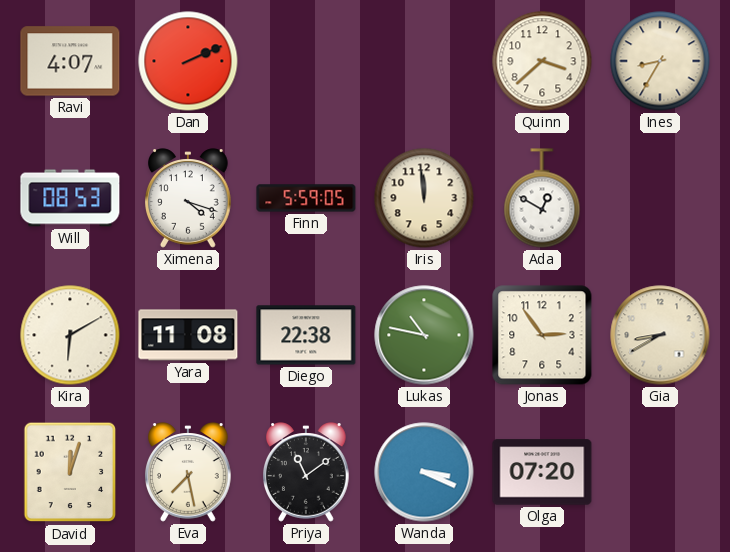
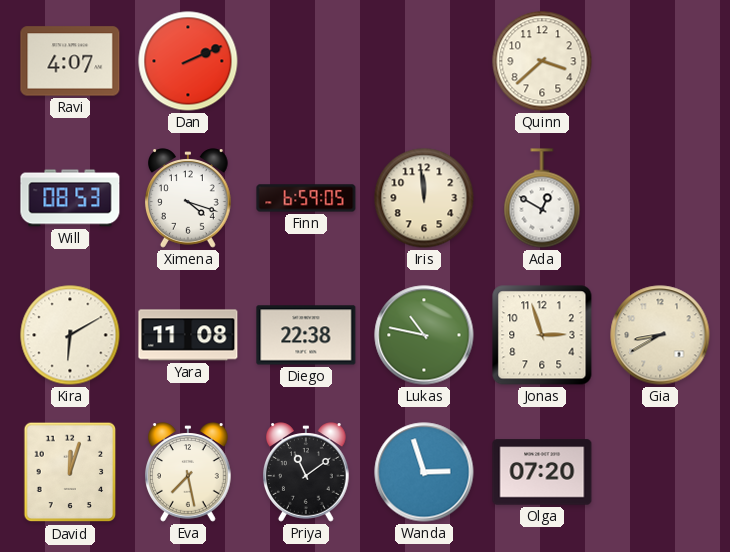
Ines: 8:35 -> none
Finn: 5:59 -> 6:59
Jonas: 2:54 -> 2:57
Wanda: 3:19 -> 2:57
